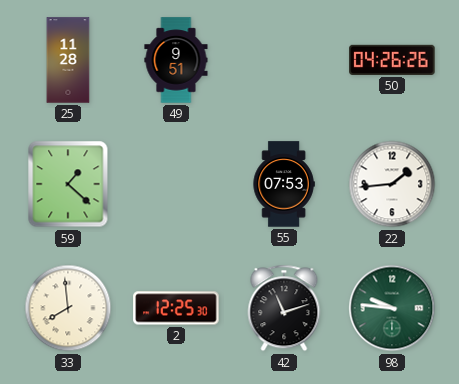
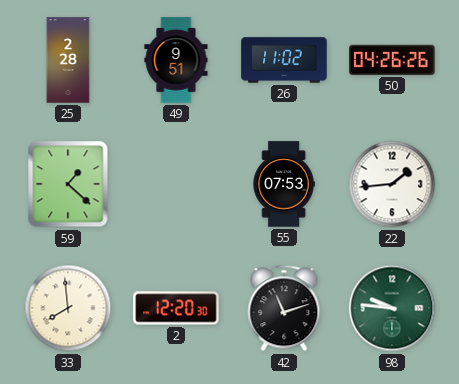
25: 11:28 -> 2:28
26: none -> 11:02
2: 12:25 -> 12:20
